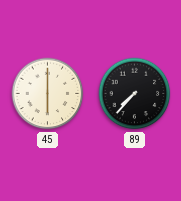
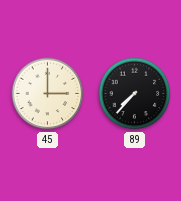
45: 6:00 -> 3:00
